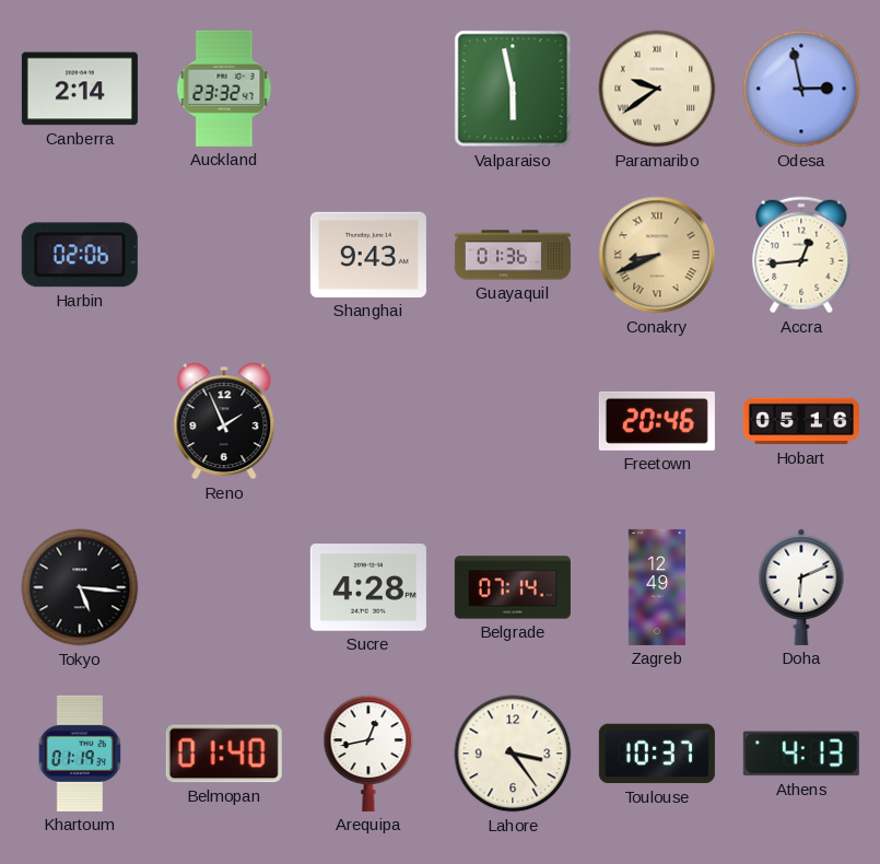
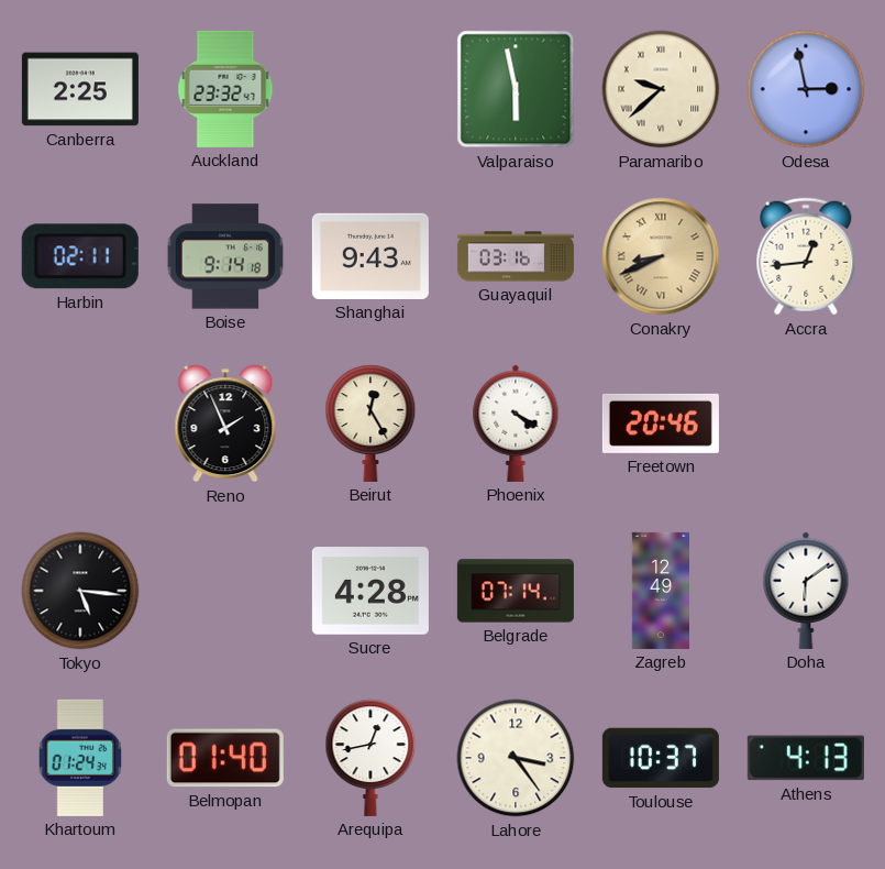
Canberra: 2:14 -> 2:25
Paramaribo: 9:39 -> 9:38
Harbin: 02:06 -> 02:11
Boise: none -> 9:14
Guayaquil: 01:36 -> 03:16
Beirut: none -> 12:25
Phoenix: none -> 4:20
Hobart: 05:16 -> none
Doha: 6:11 -> 6:09
Khartoum: 01:19 -> 01:24
